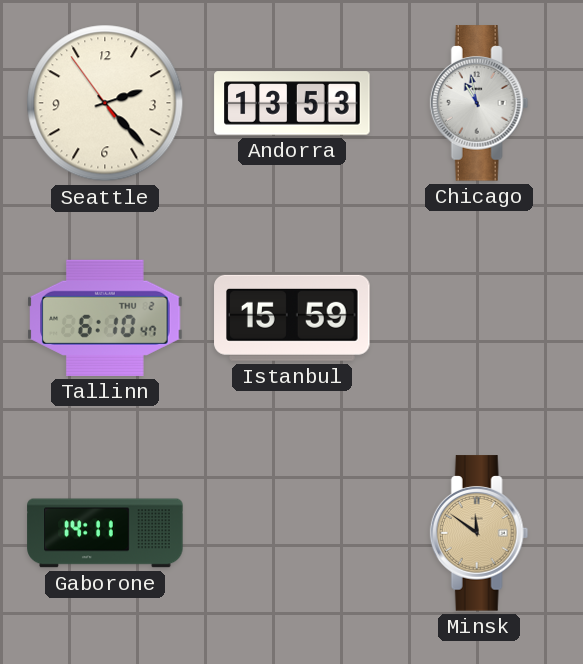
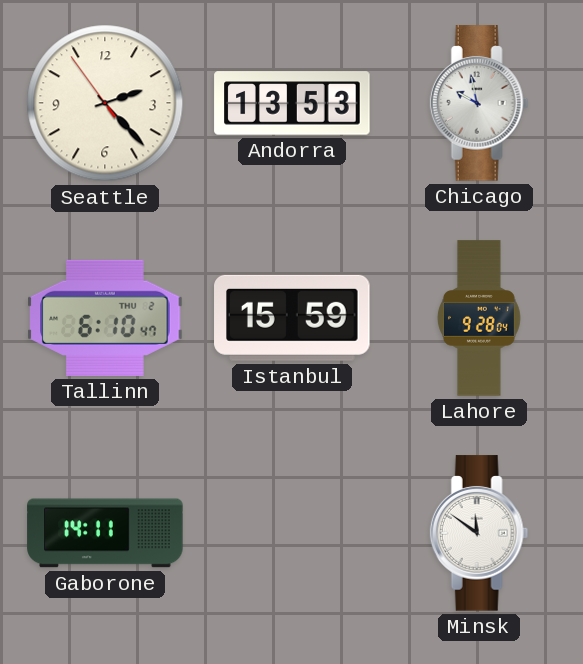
Chicago: 10:58 -> 9:58
Lahore: none -> 9:28
Minsk dial: champagne -> white
